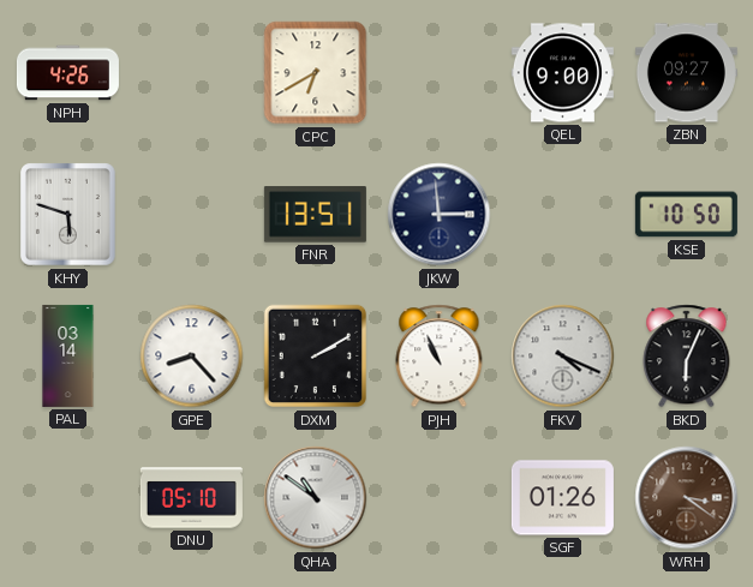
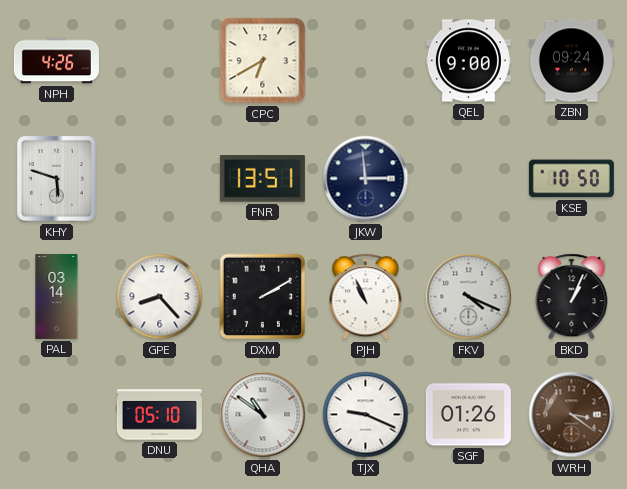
ZBN: 09:27 -> 09:24
BKD: 6:04 -> 1:04
TJX: none -> 9:19
